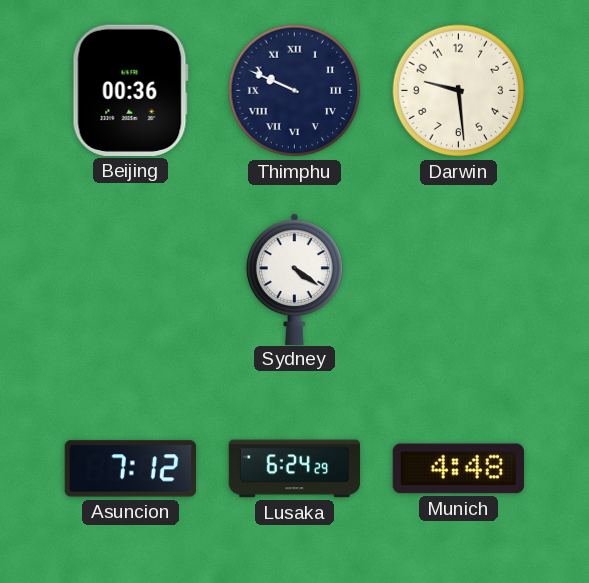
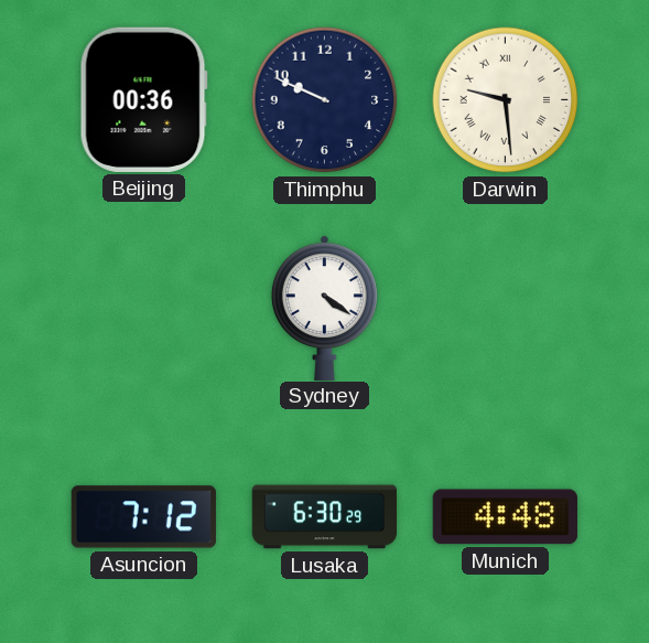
Thimphu numerals: Roman -> Arabic
Darwin numerals: Arabic -> Roman
Lusaka: 6:24 -> 6:30
